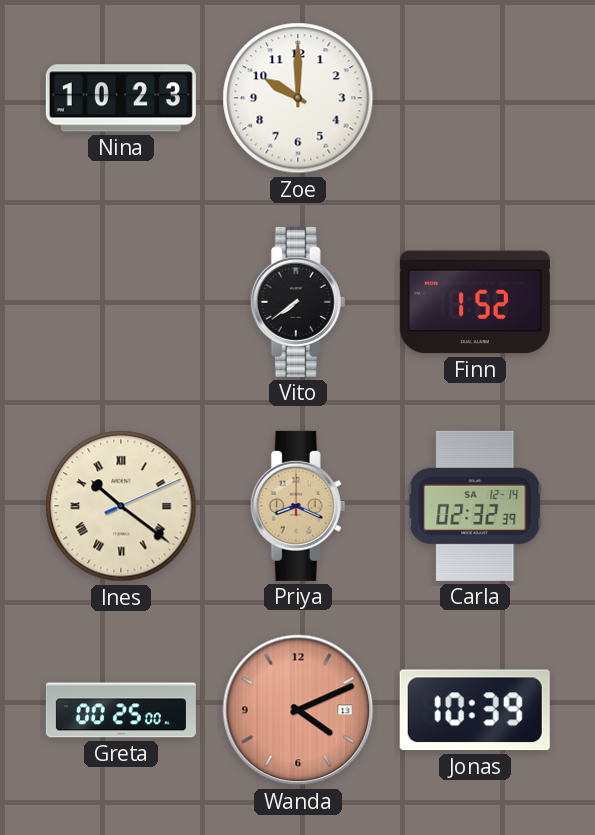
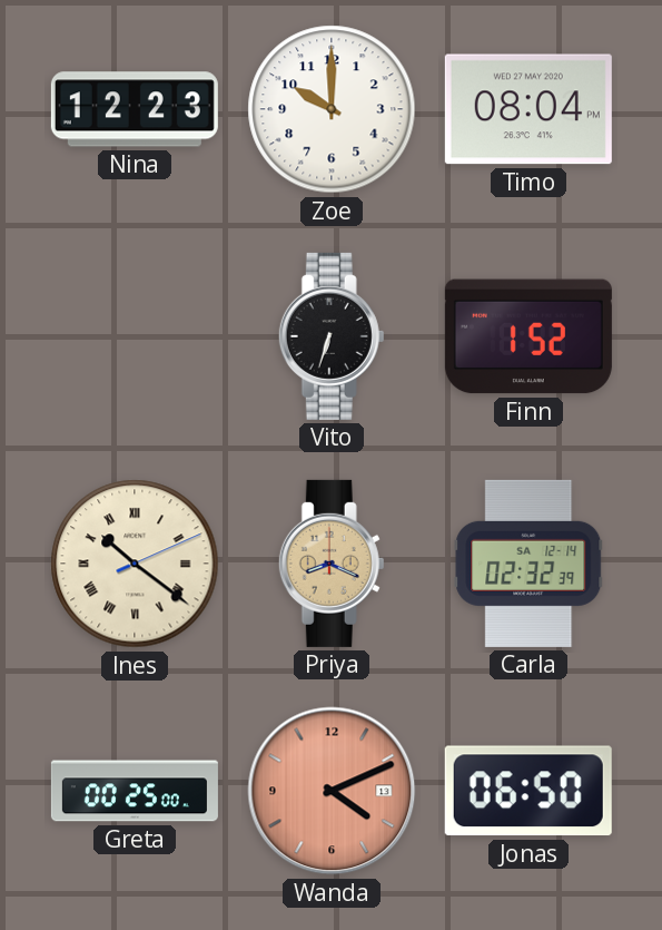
Nina: 10:23 -> 12:23
Timo: none -> 08:04
Vito: 7:39 -> 6:33
Jonas: 10:39 -> 06:50
